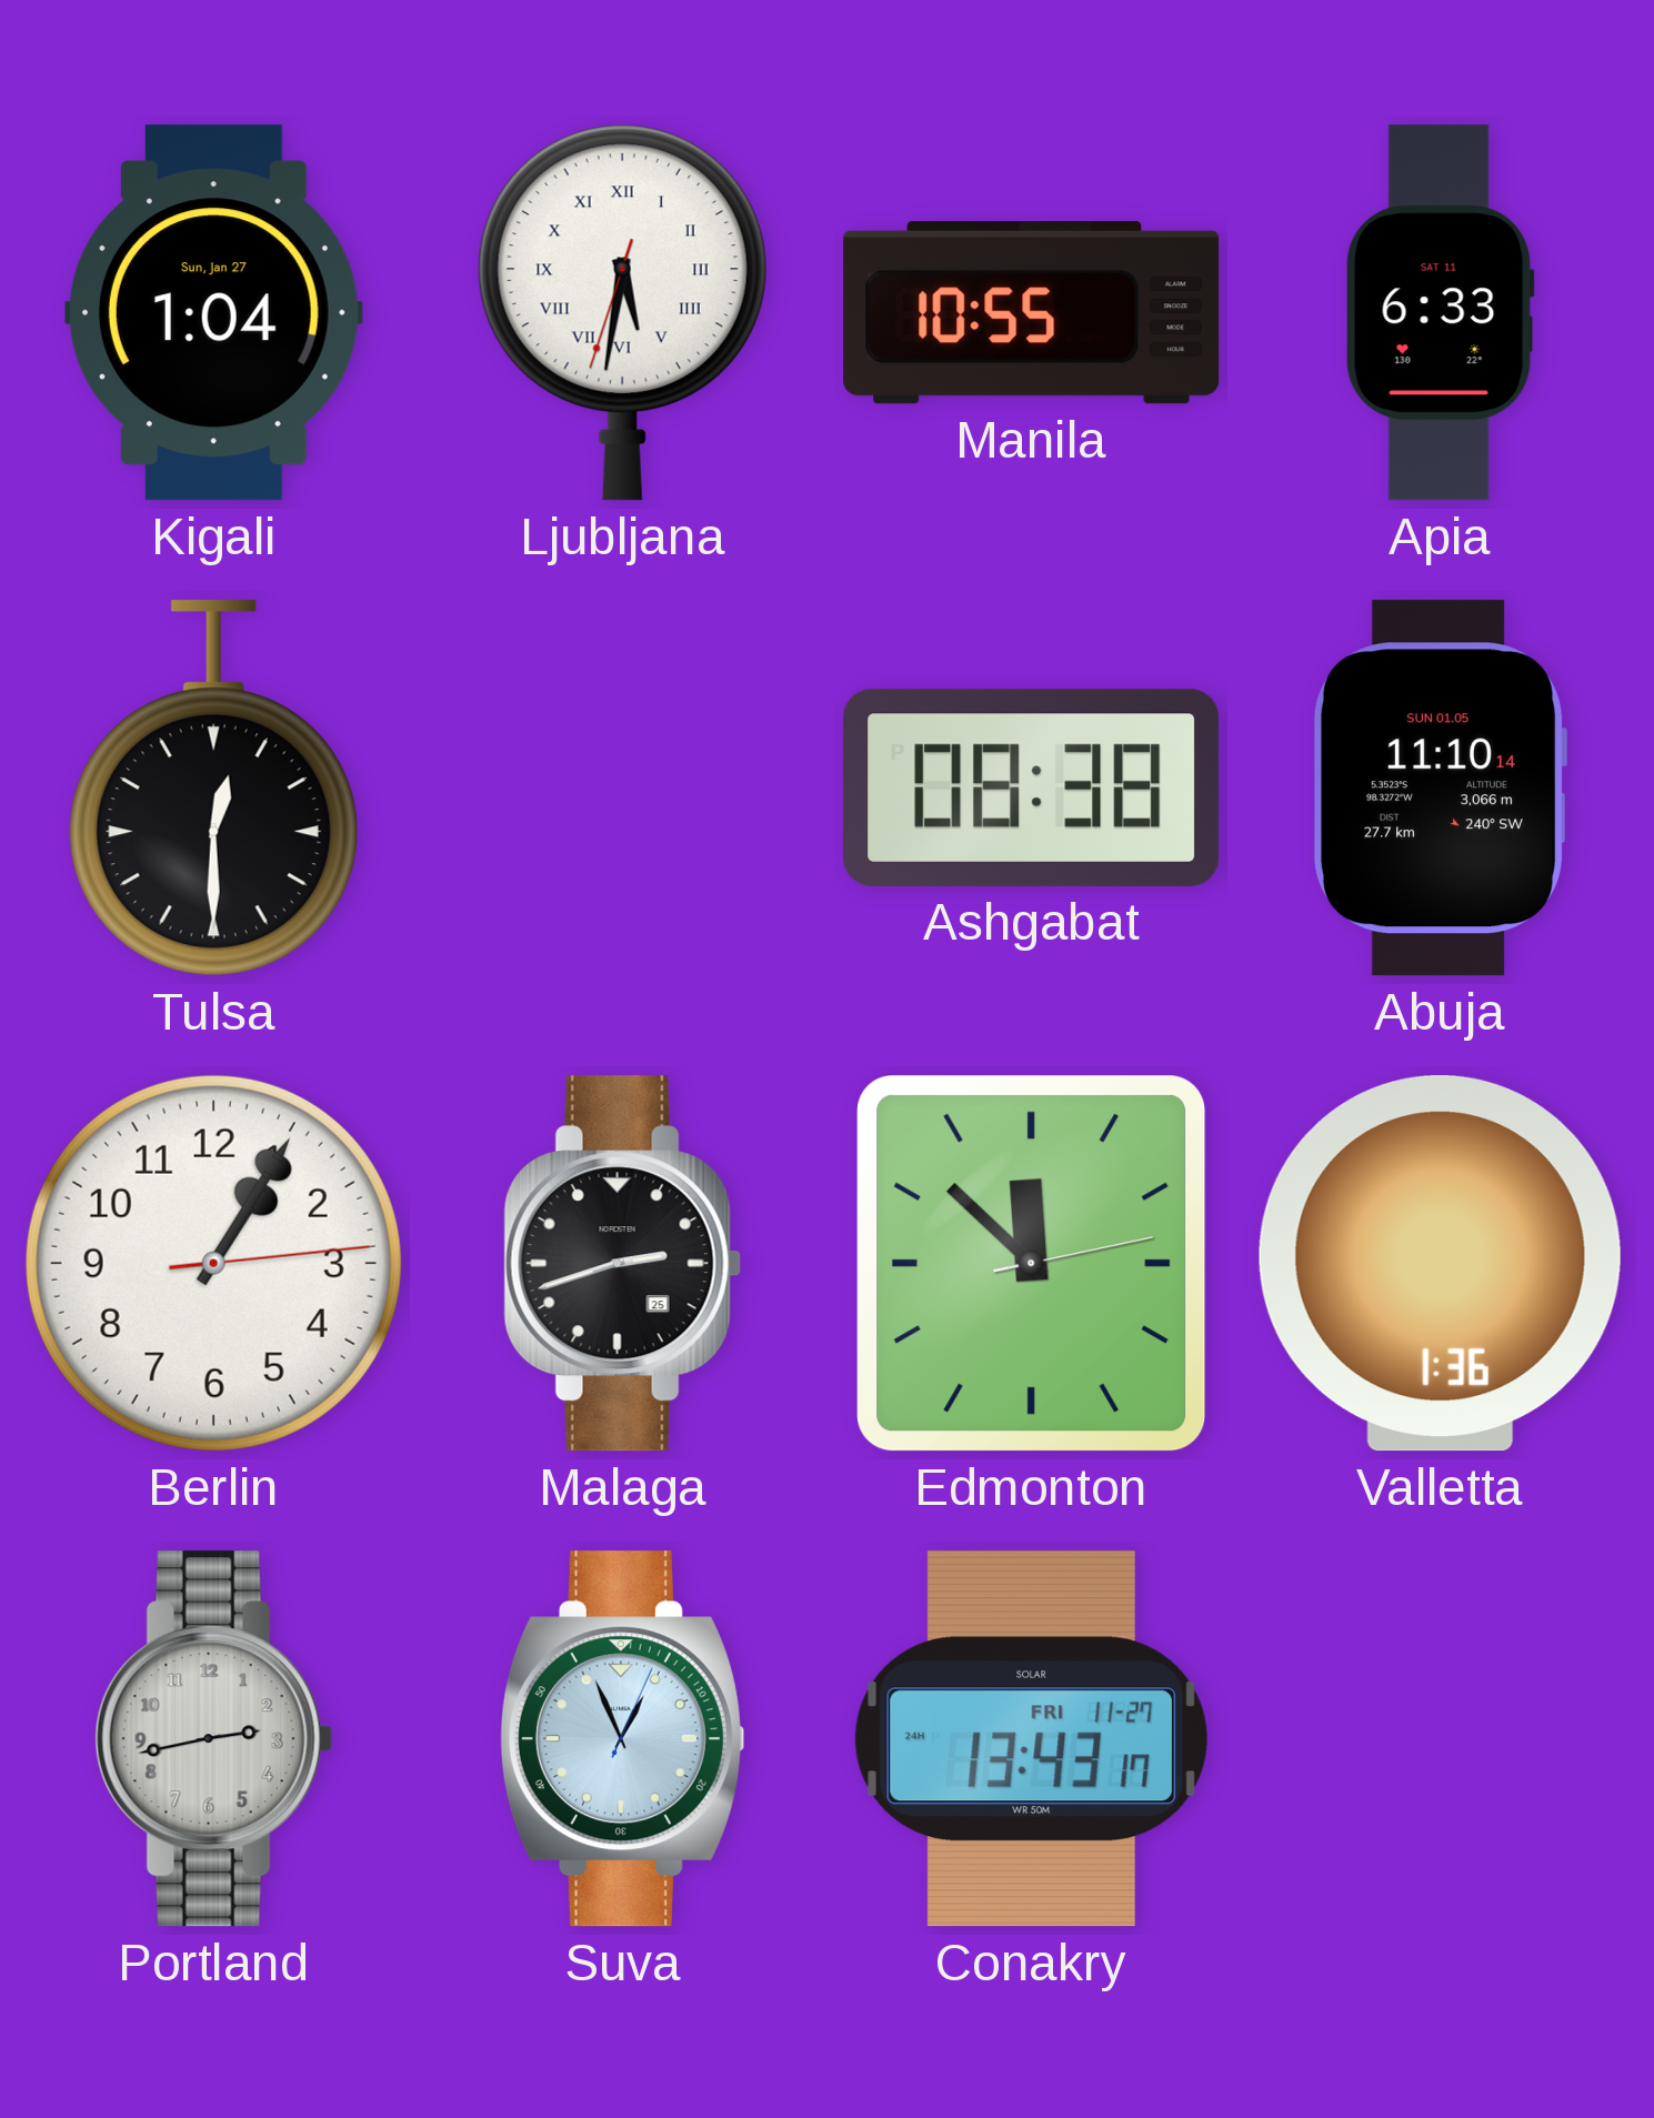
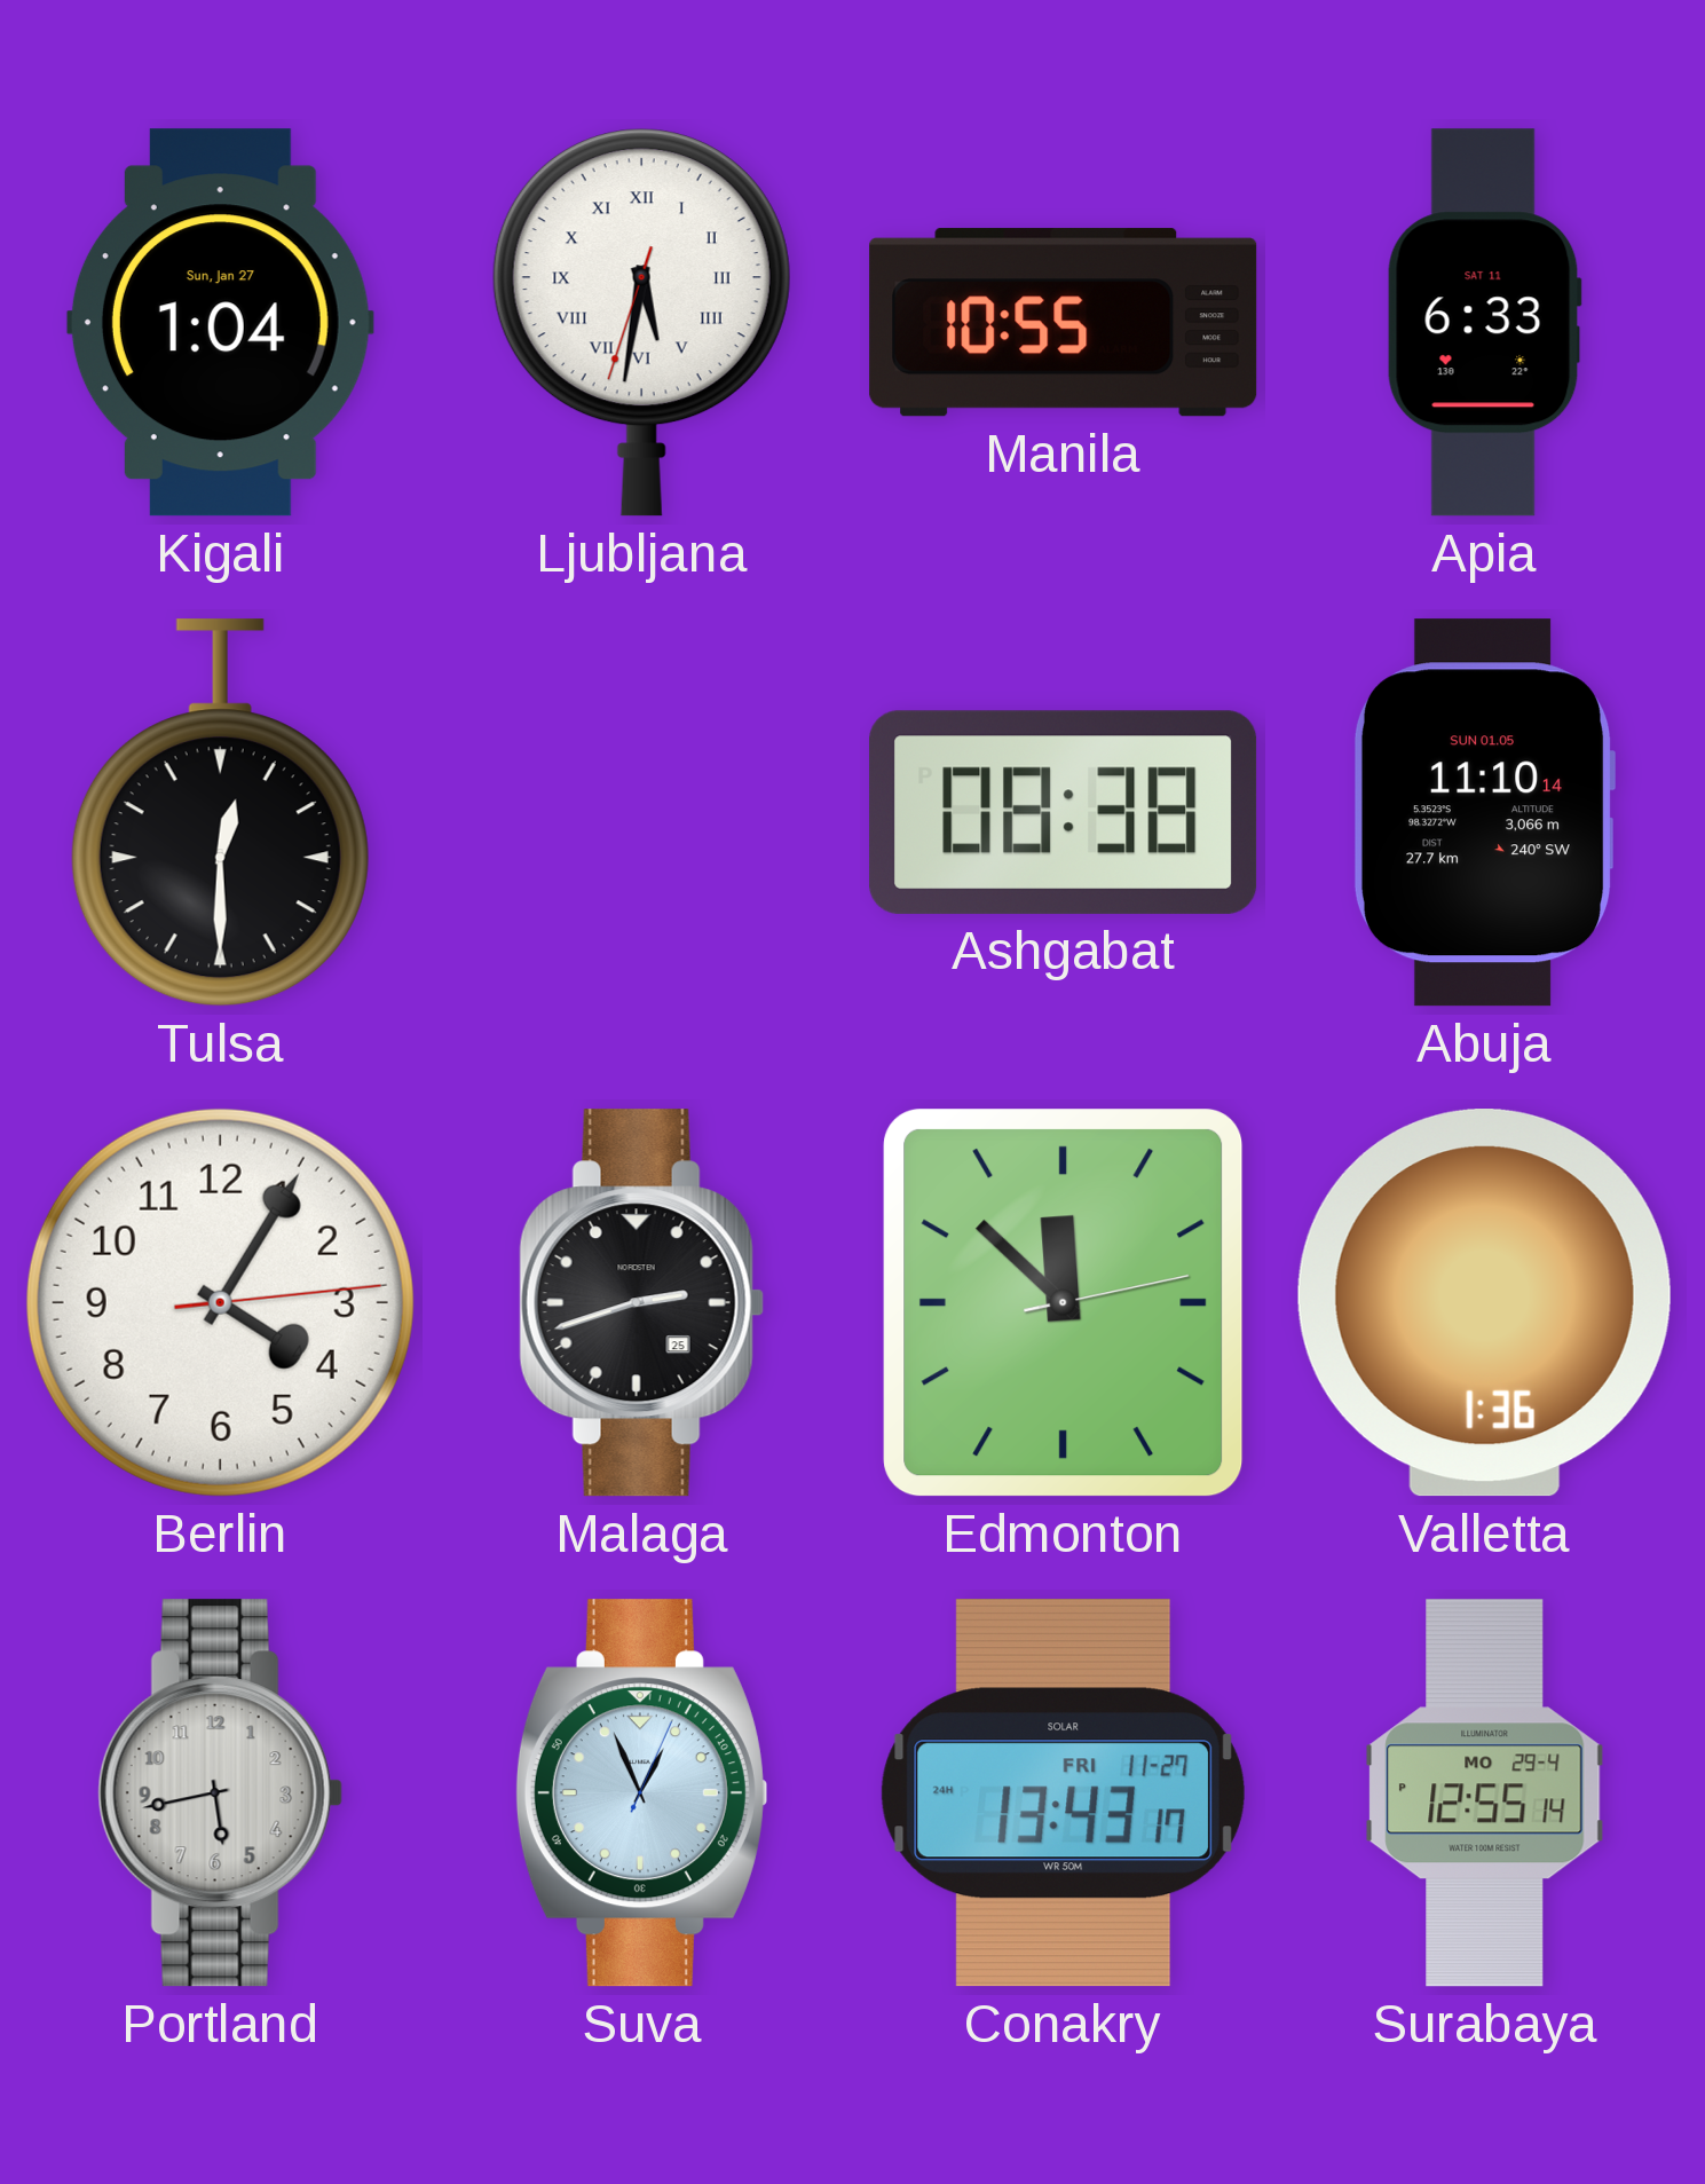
Berlin: 1:05 -> 4:05
Portland: 2:43 -> 5:43
Surabaya: none -> 12:55
